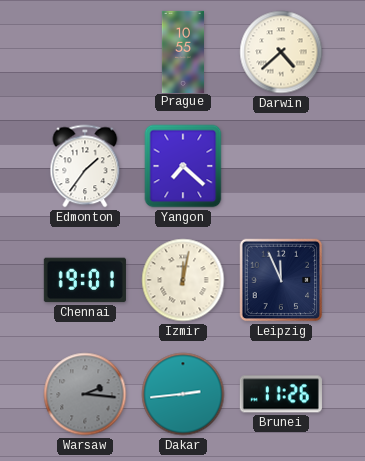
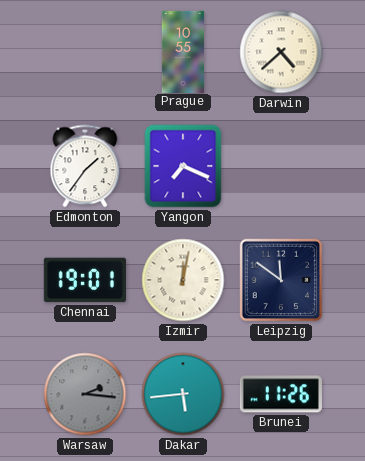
Yangon: 7:22 -> 7:19
Leipzig: 11:56 -> 11:51
Dakar: 2:44 -> 5:44
